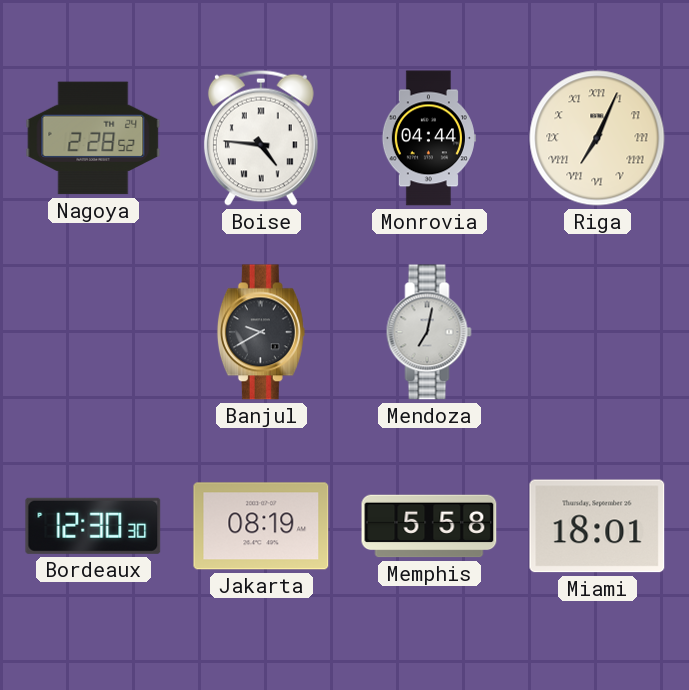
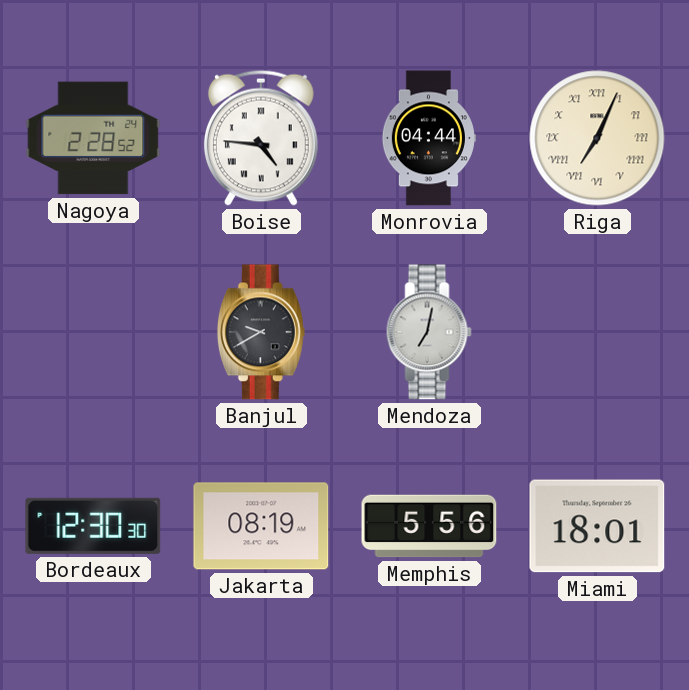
Memphis: 5:58 -> 5:56
